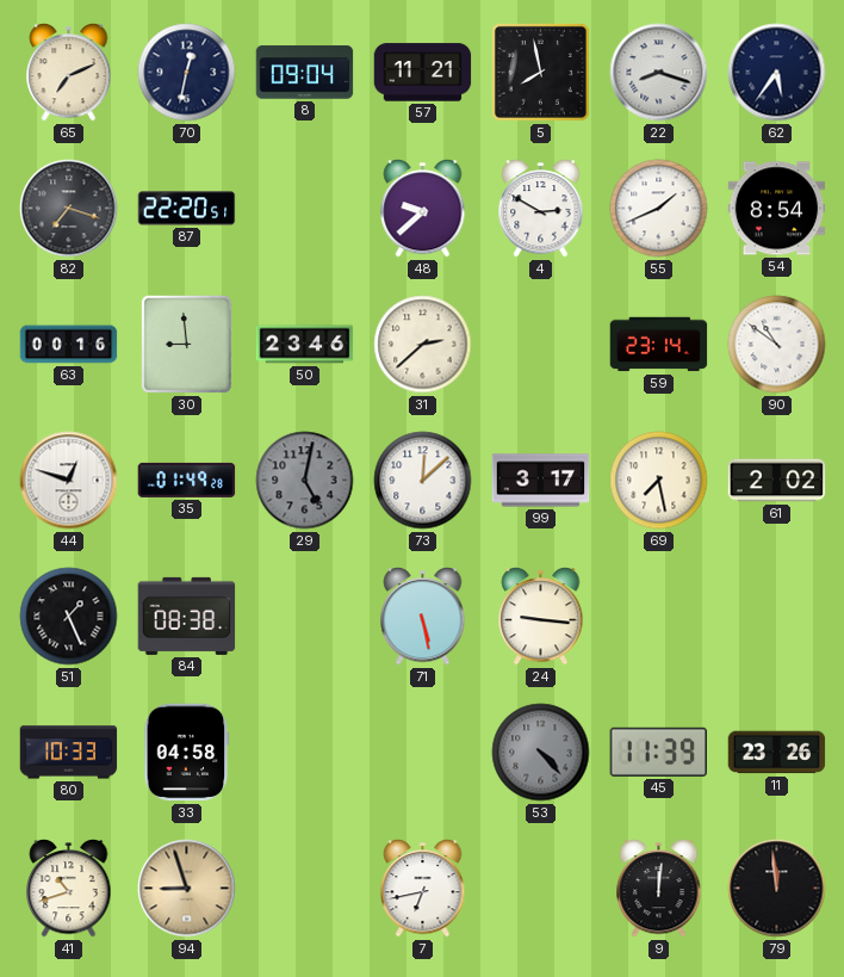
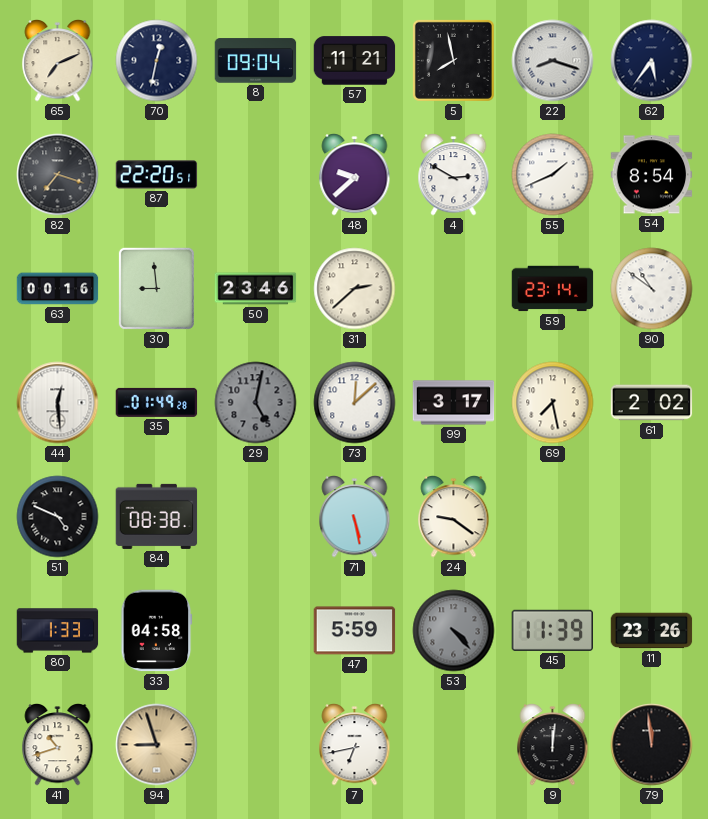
44: 12:48 -> 12:29
51: 1:26 -> 4:49
24: 9:16 -> 9:21
80: 10:33 -> 1:33
47: none -> 5:59
